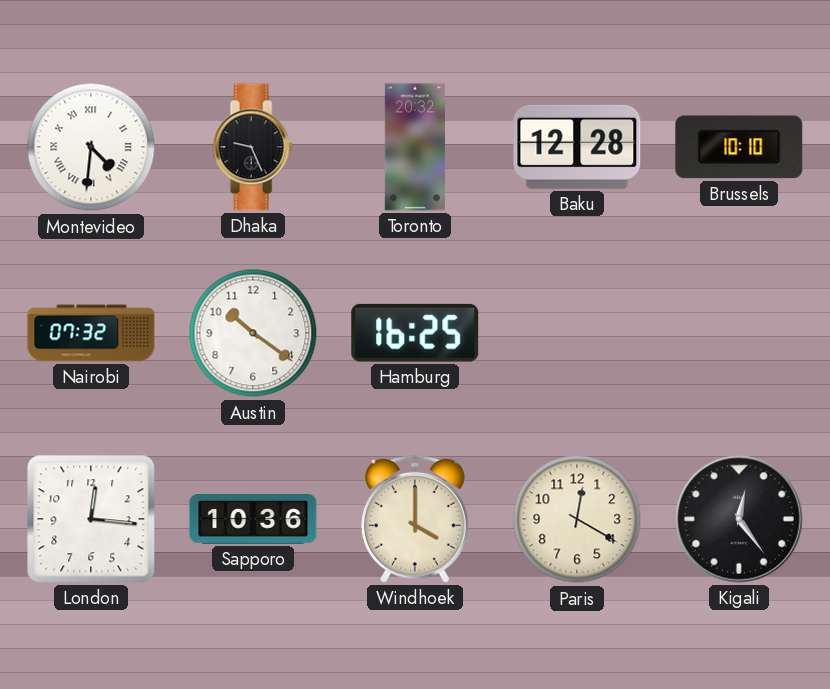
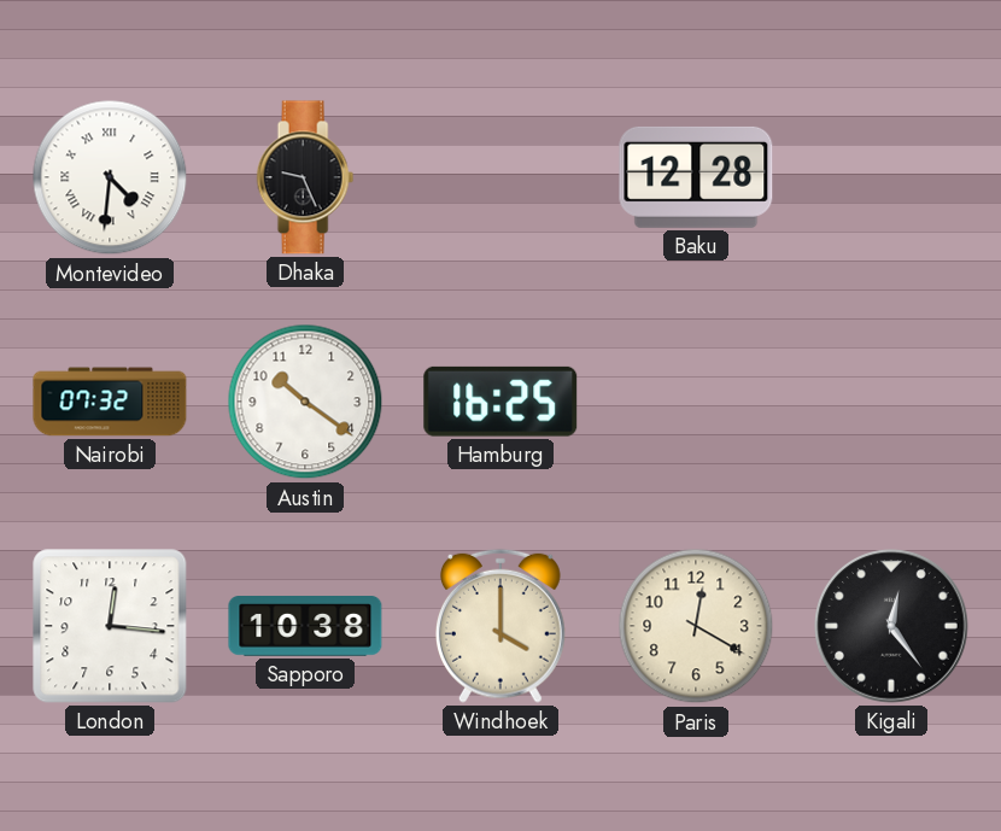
Toronto: 20:32 -> none
Brussels: 10:10 -> none
Sapporo: 10:36 -> 10:38
